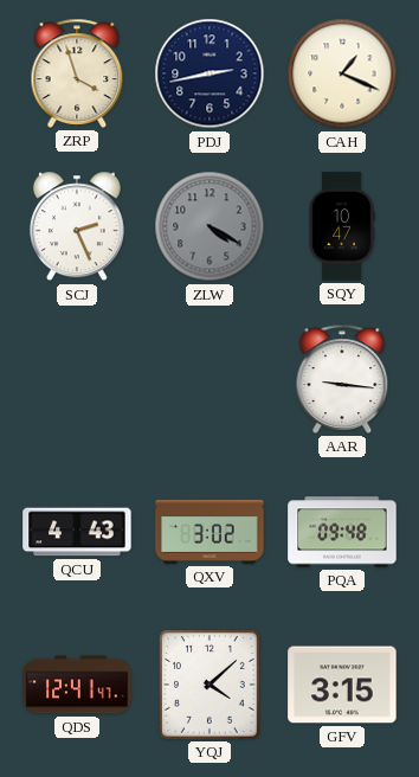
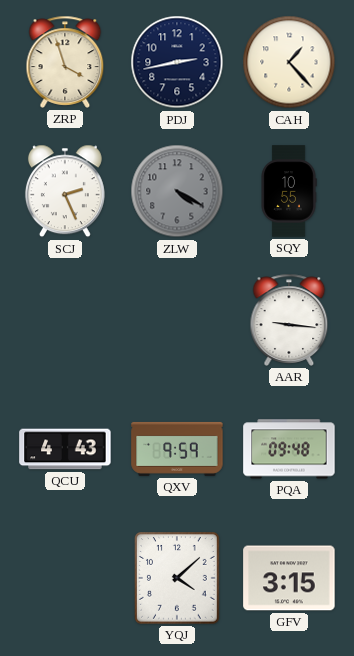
CAH: 1:19 -> 1:23
SQY: 10:47 -> 10:55
QXV: 3:02 -> 9:59
QDS: 12:41 -> none
